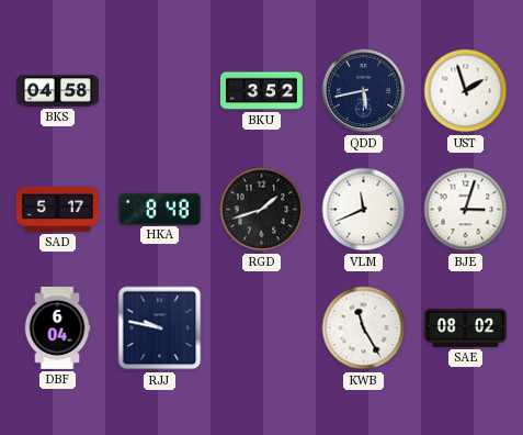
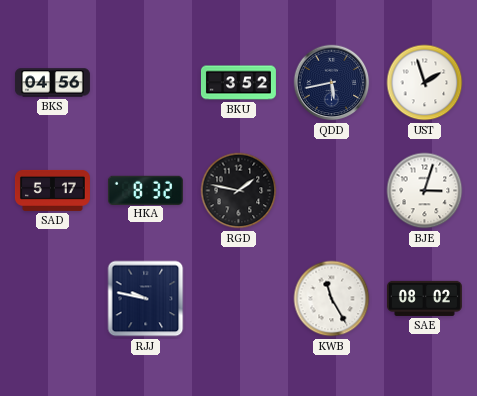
BKS: 04:58 -> 04:56
HKA: 8:48 -> 8:32
RGD: 1:42 -> 1:47
VLM: 11:41 -> none
DBF: 6:04 -> none
